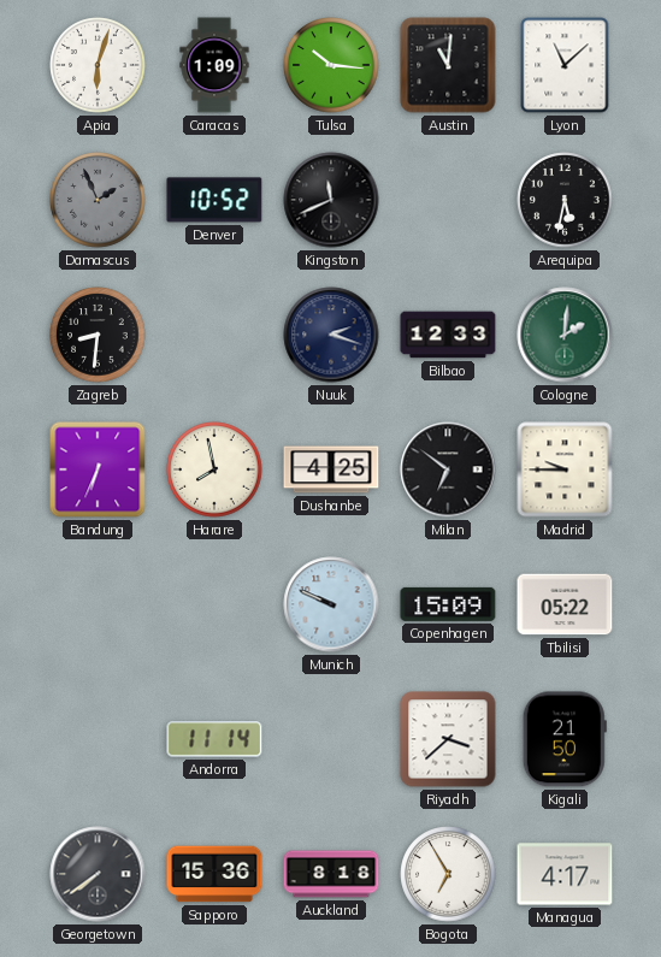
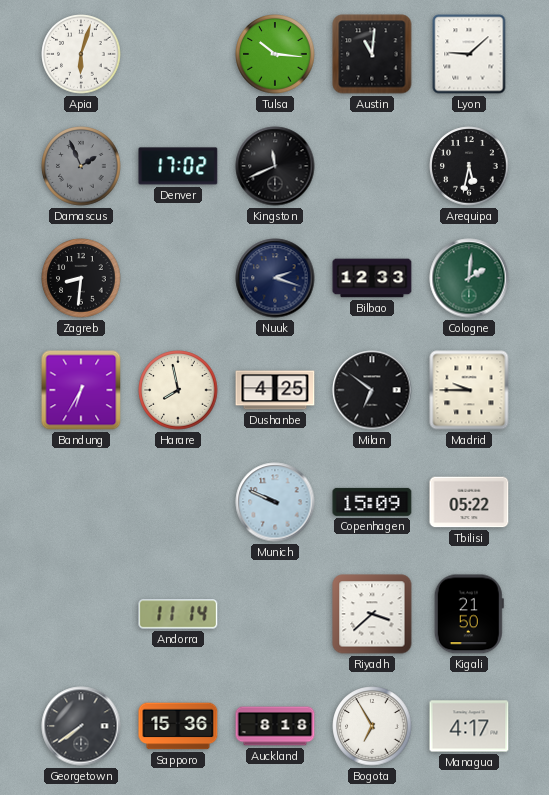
Caracas: 1:09 -> none
Lyon: 11:08 -> 9:08
Denver: 10:52 -> 17:02
Bandung: 6:34 -> 6:35
